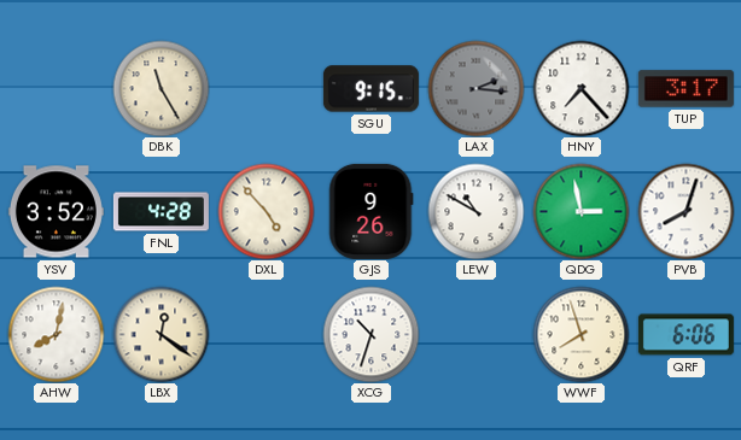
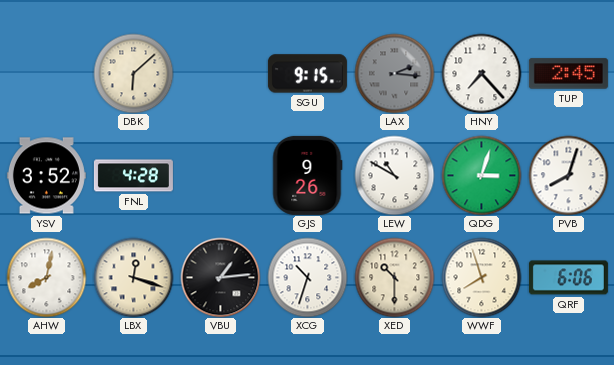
DBK: 11:25 -> 6:08
TUP: 3:17 -> 2:45
DXL: 4:53 -> none
QDG: 2:58 -> 3:03
LBX: 12:21 -> 12:18
VBU: none -> 1:14
XED: none -> 10:30
